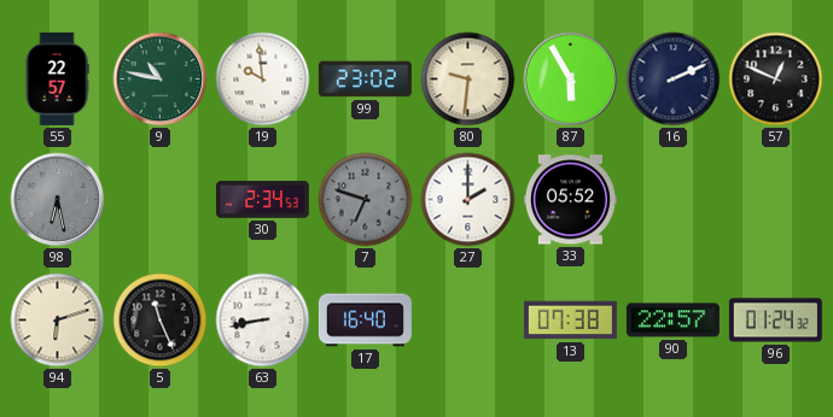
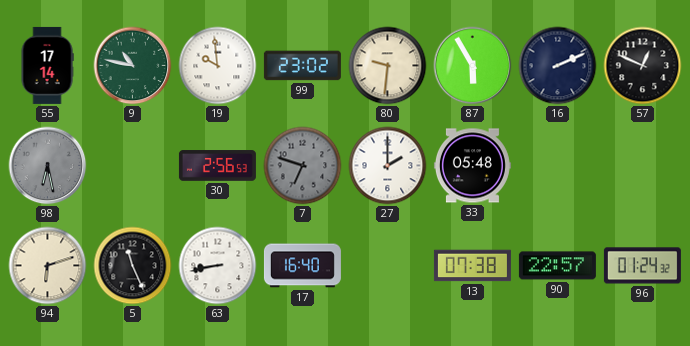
55: 22:57 -> 17:14
30: 2:34 -> 2:56
33: 05:52 -> 05:48
